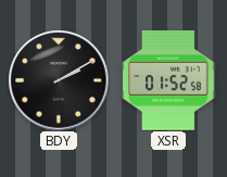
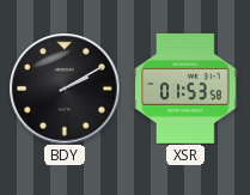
XSR: 01:52 -> 01:53
